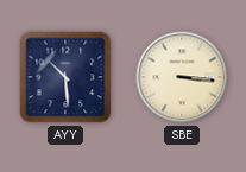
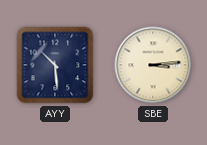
SBE: 3:16 -> 3:14
